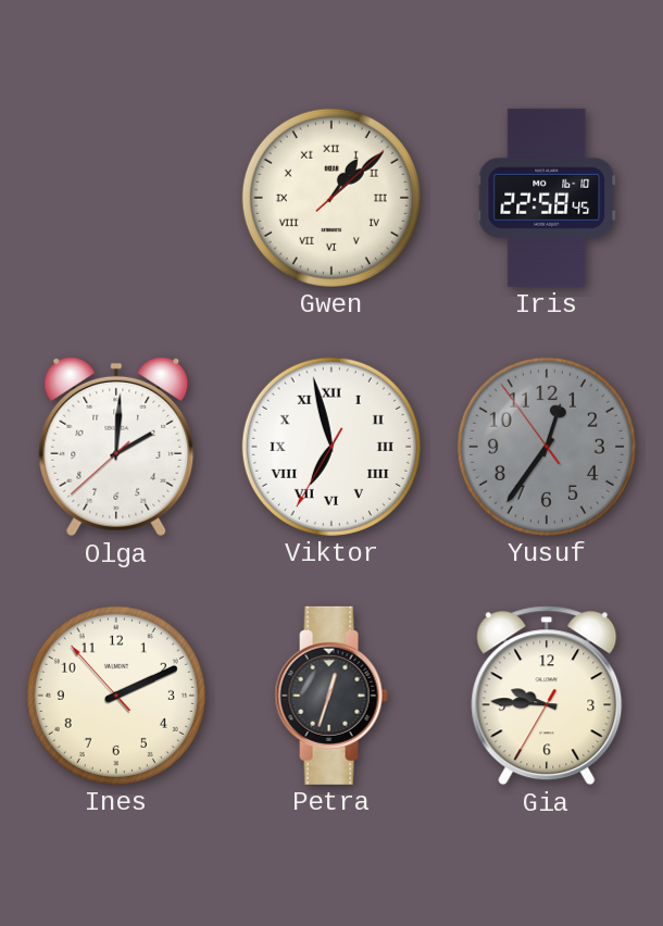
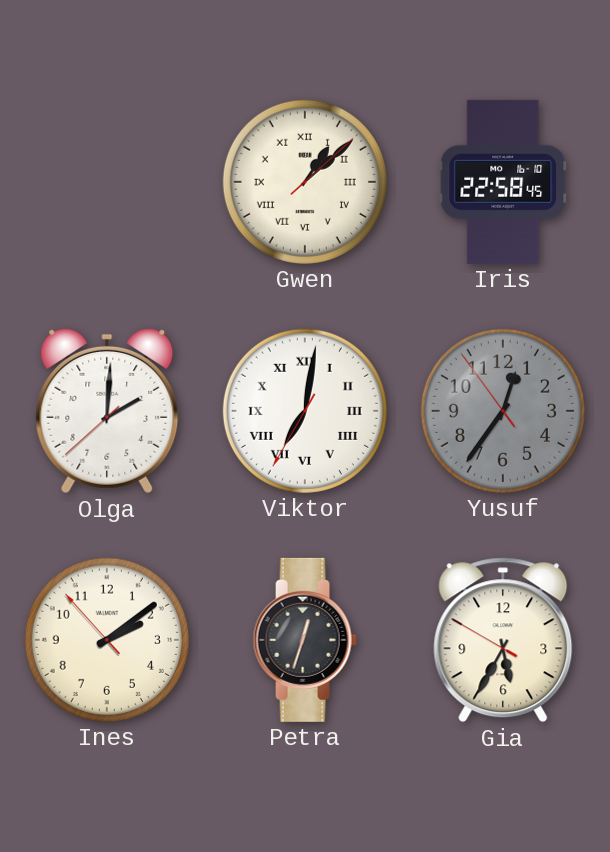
Viktor: 6:57 -> 7:01
Ines: 2:10 -> 2:08
Gia: 9:45 -> 5:34
